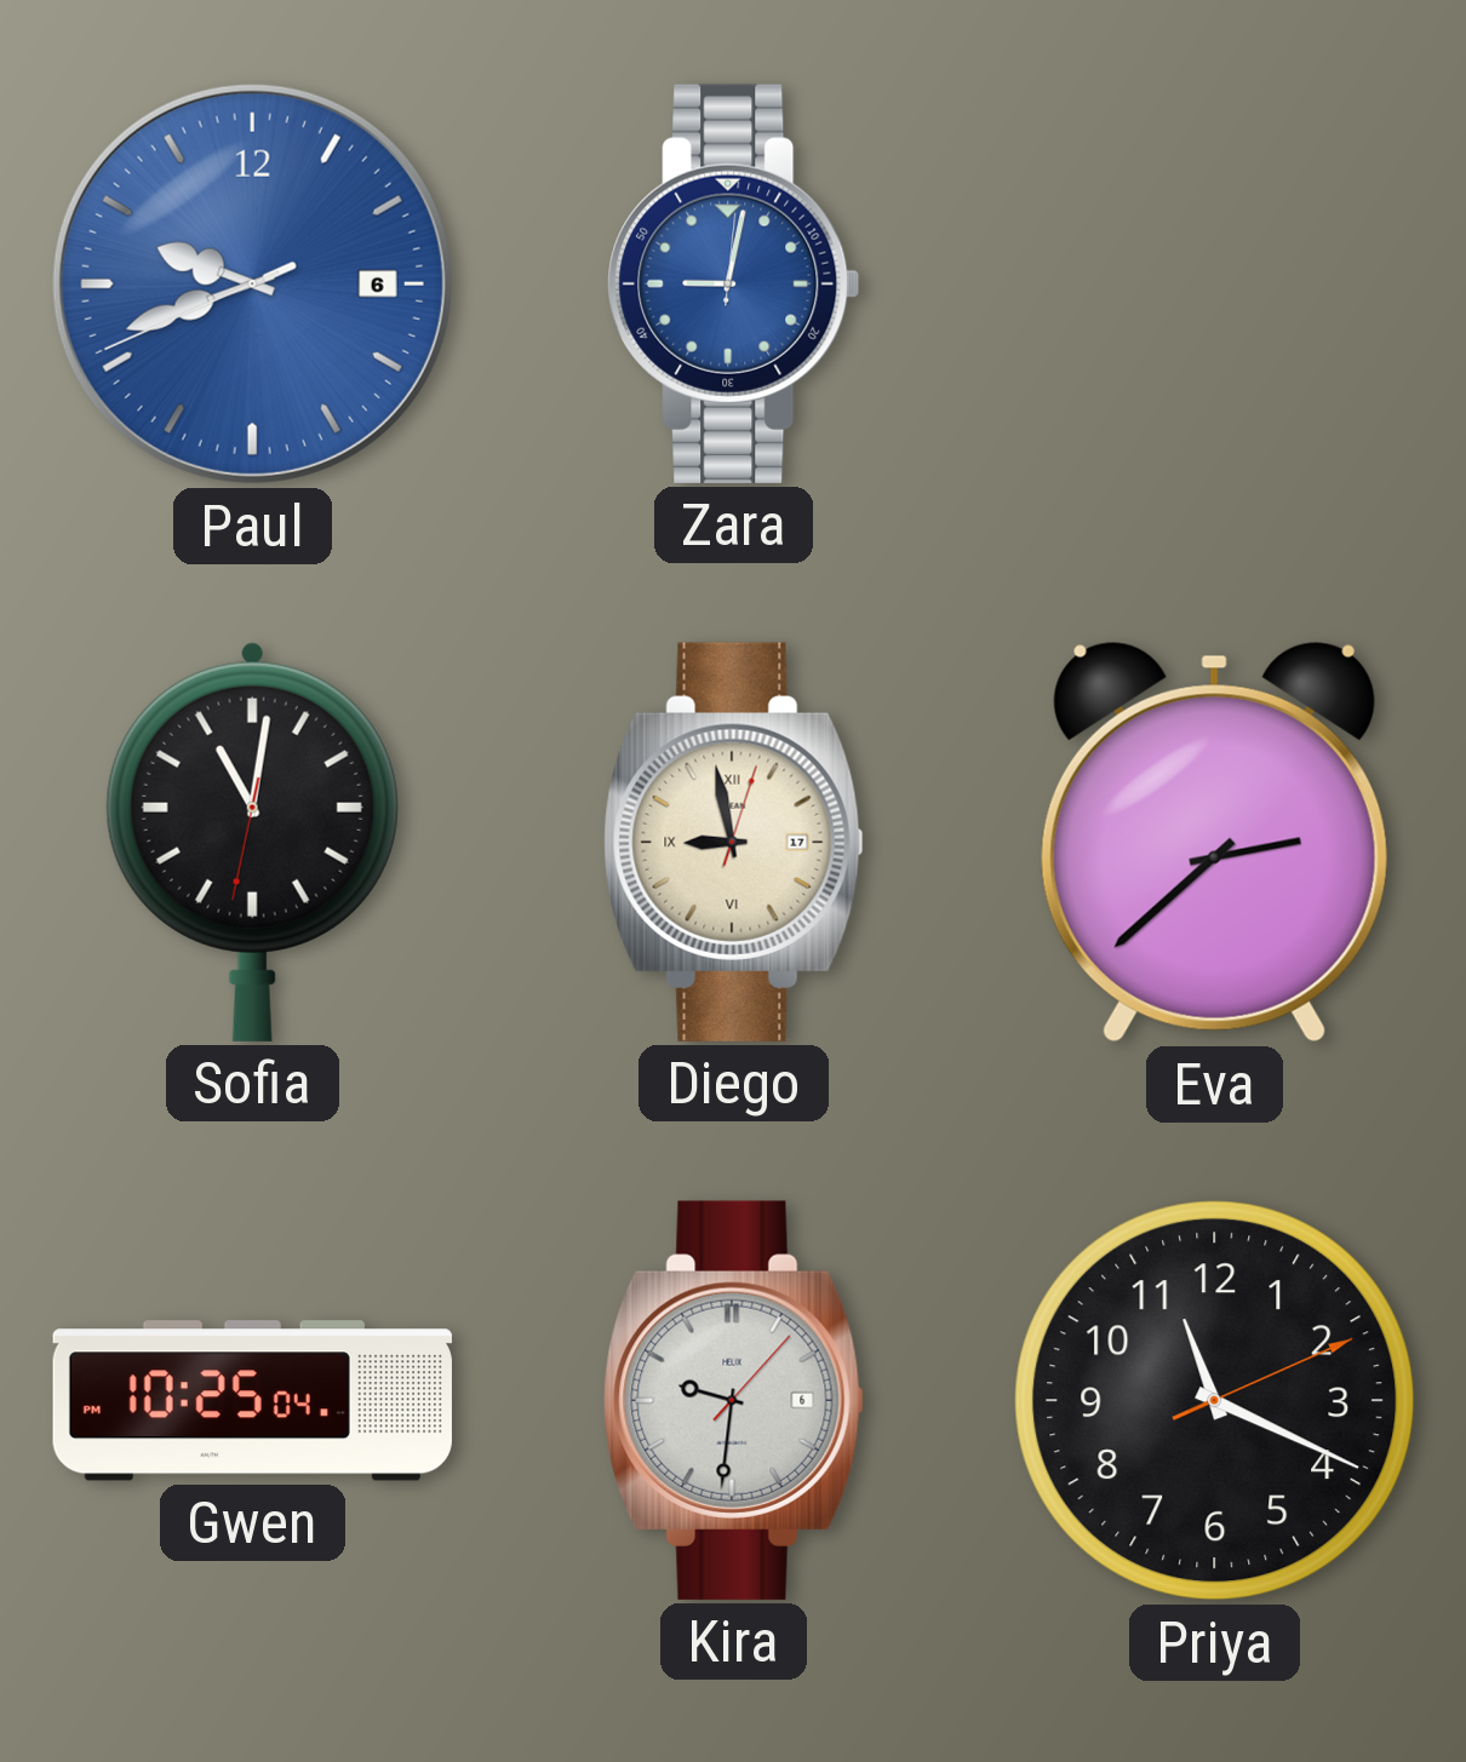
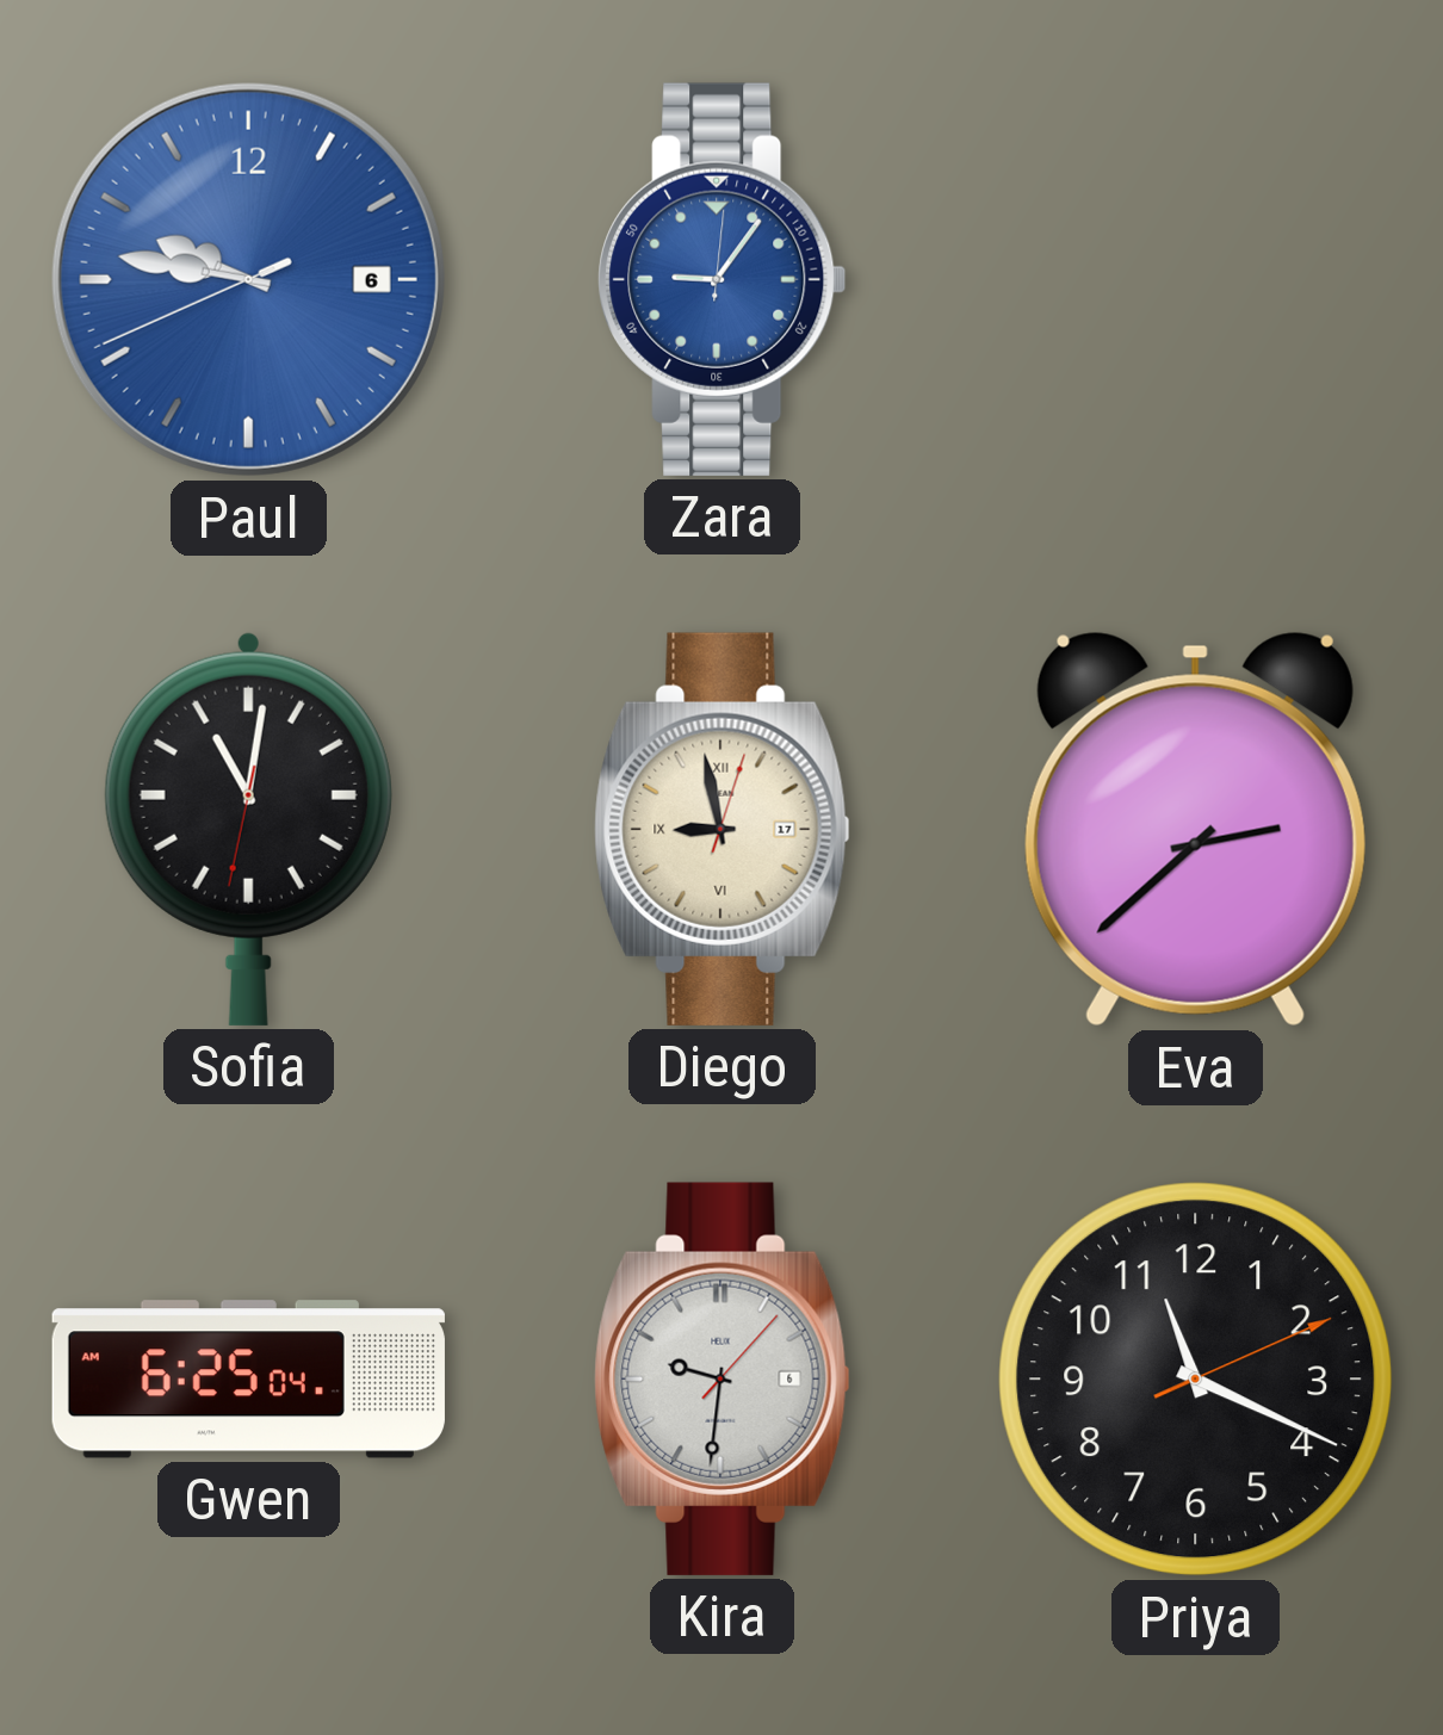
Paul: 9:41 -> 9:46
Zara: 9:02 -> 9:06
Gwen: 10:25 -> 6:25
